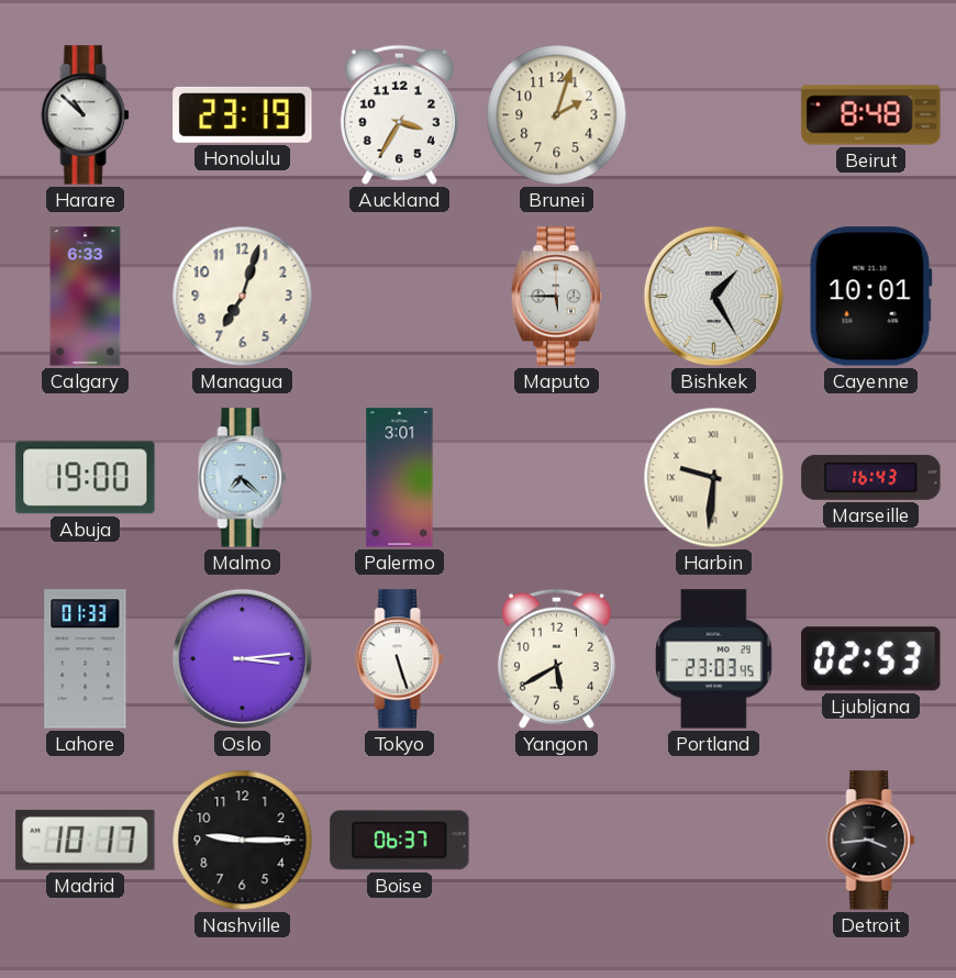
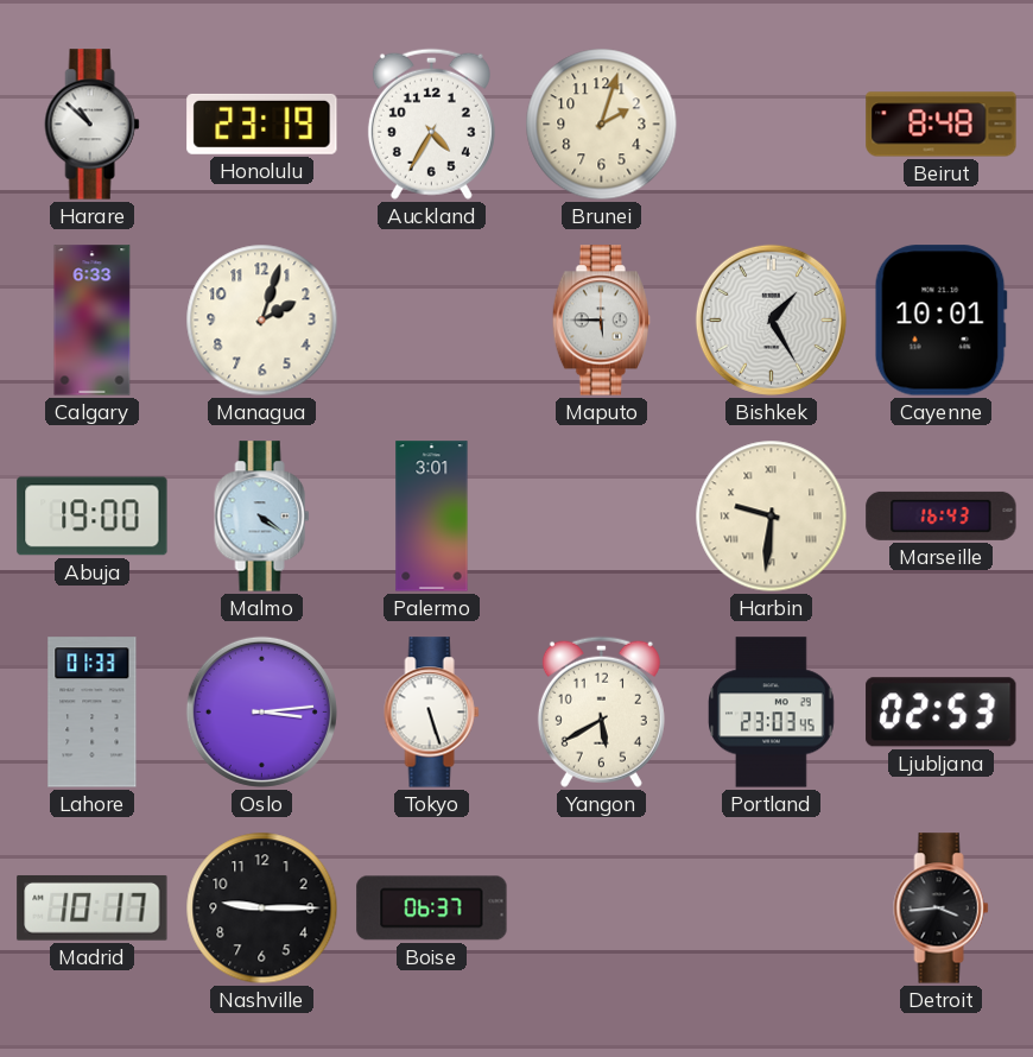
Auckland: 3:35 -> 4:35
Managua: 7:03 -> 2:03
Malmo: 7:22 -> 4:21
